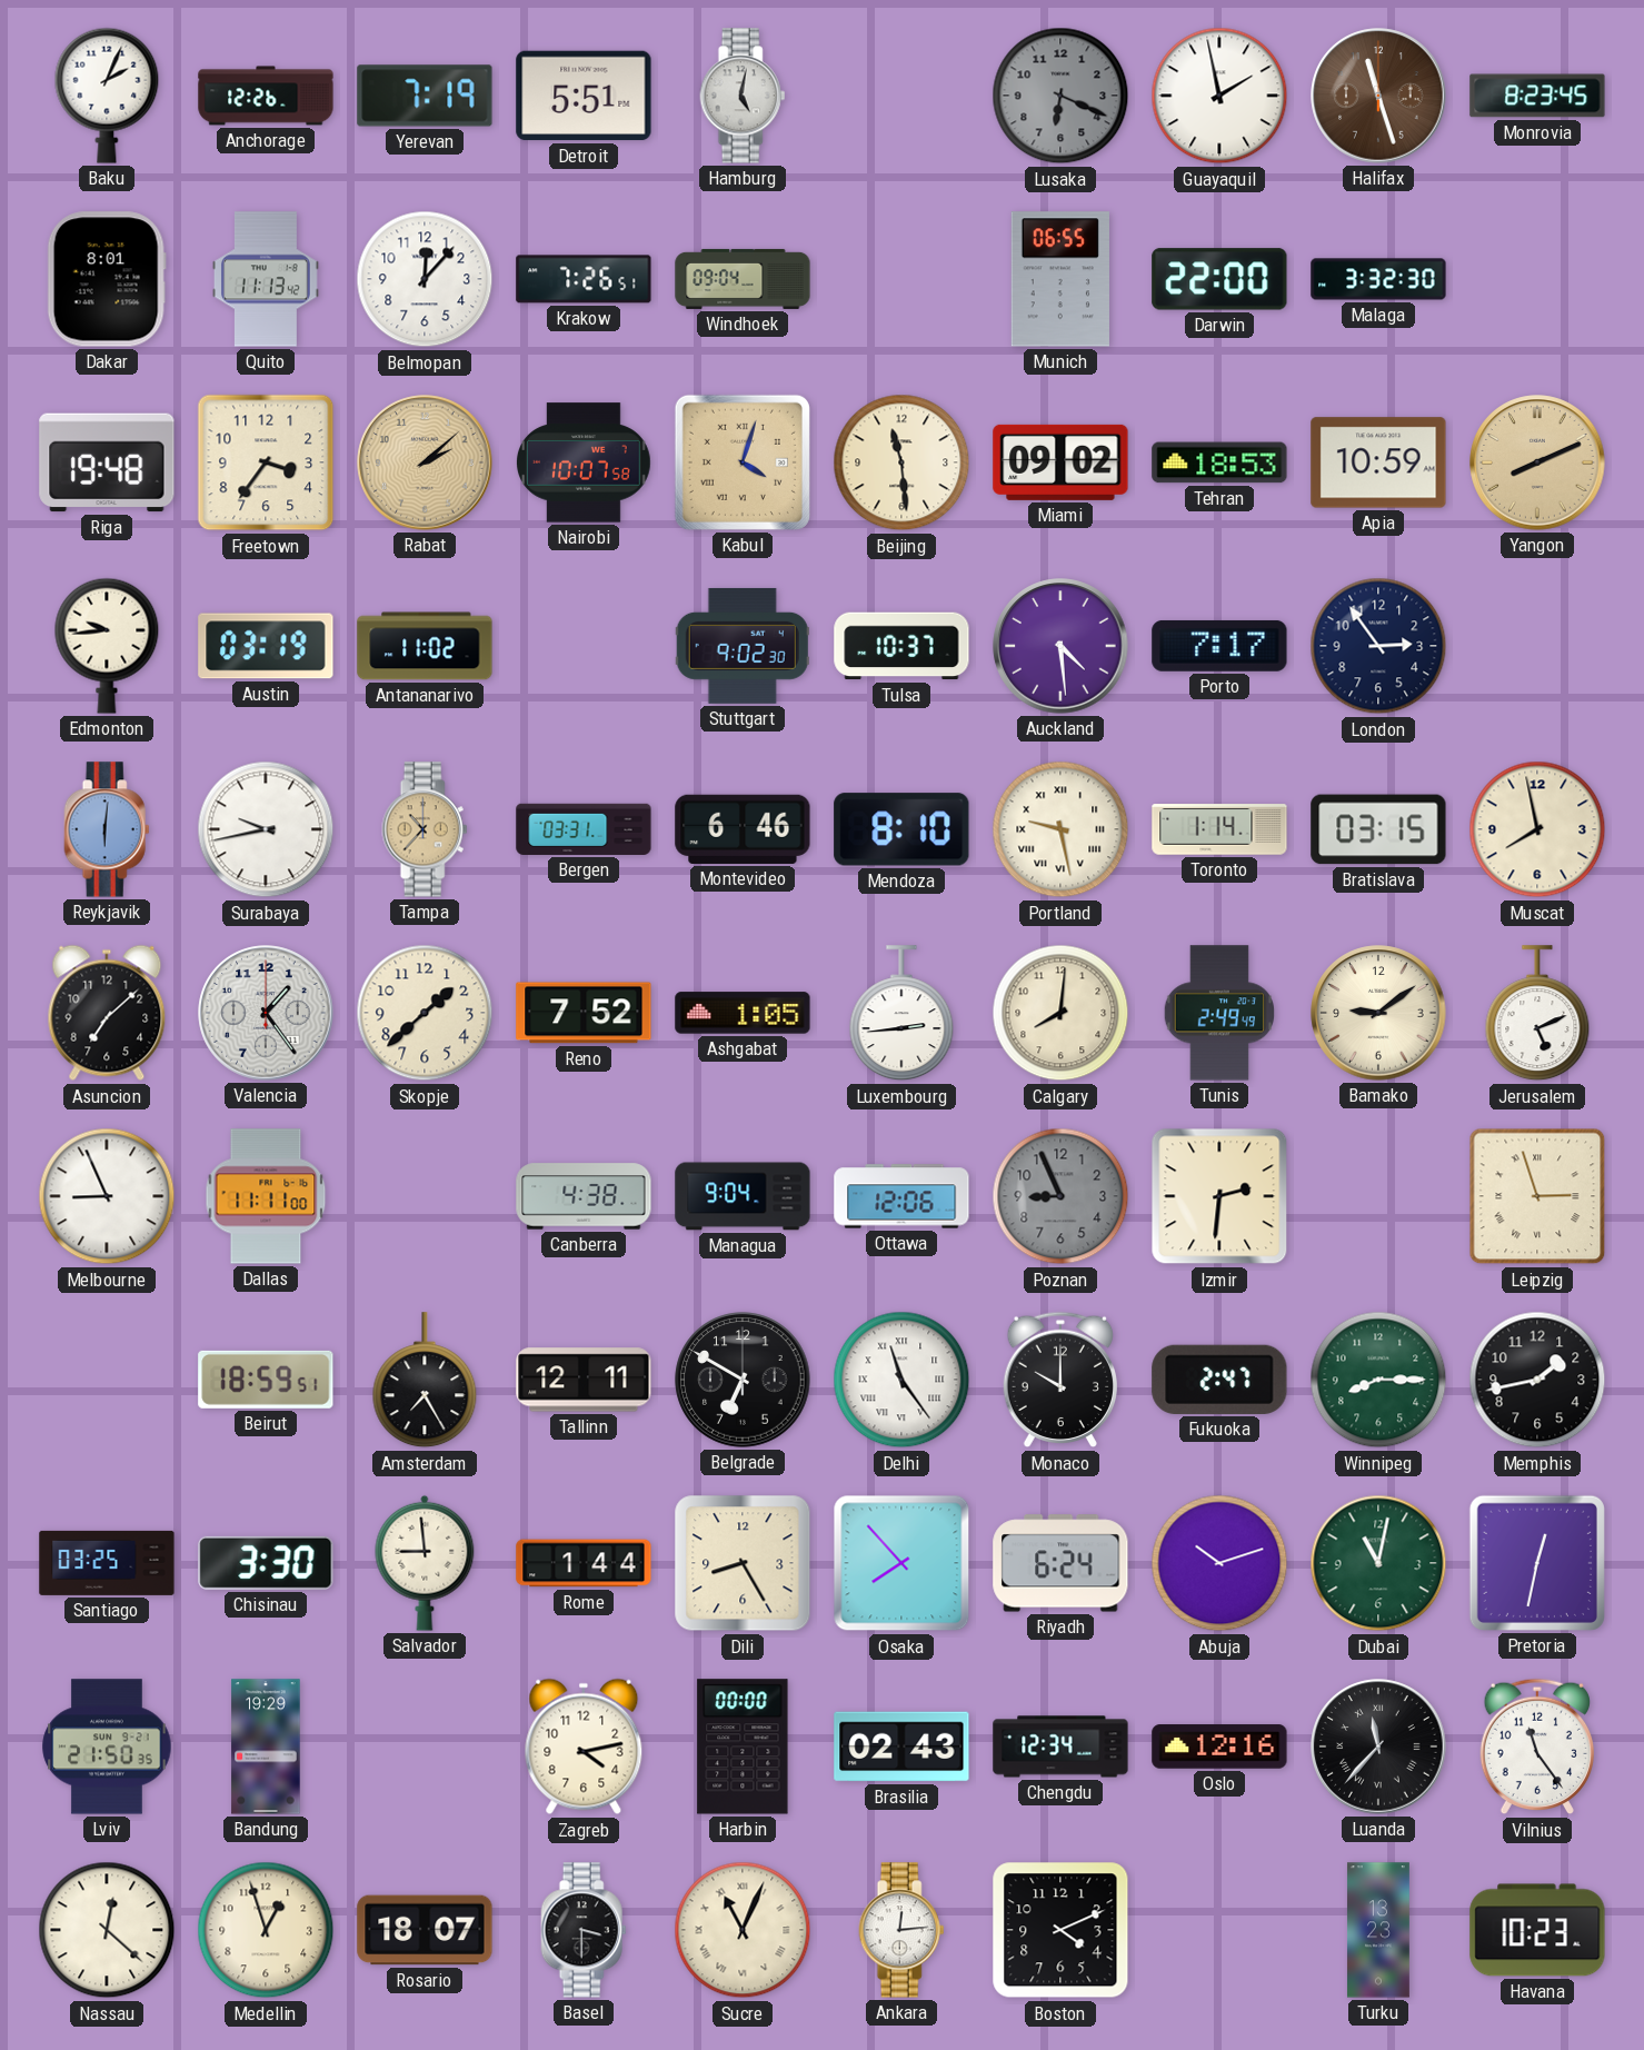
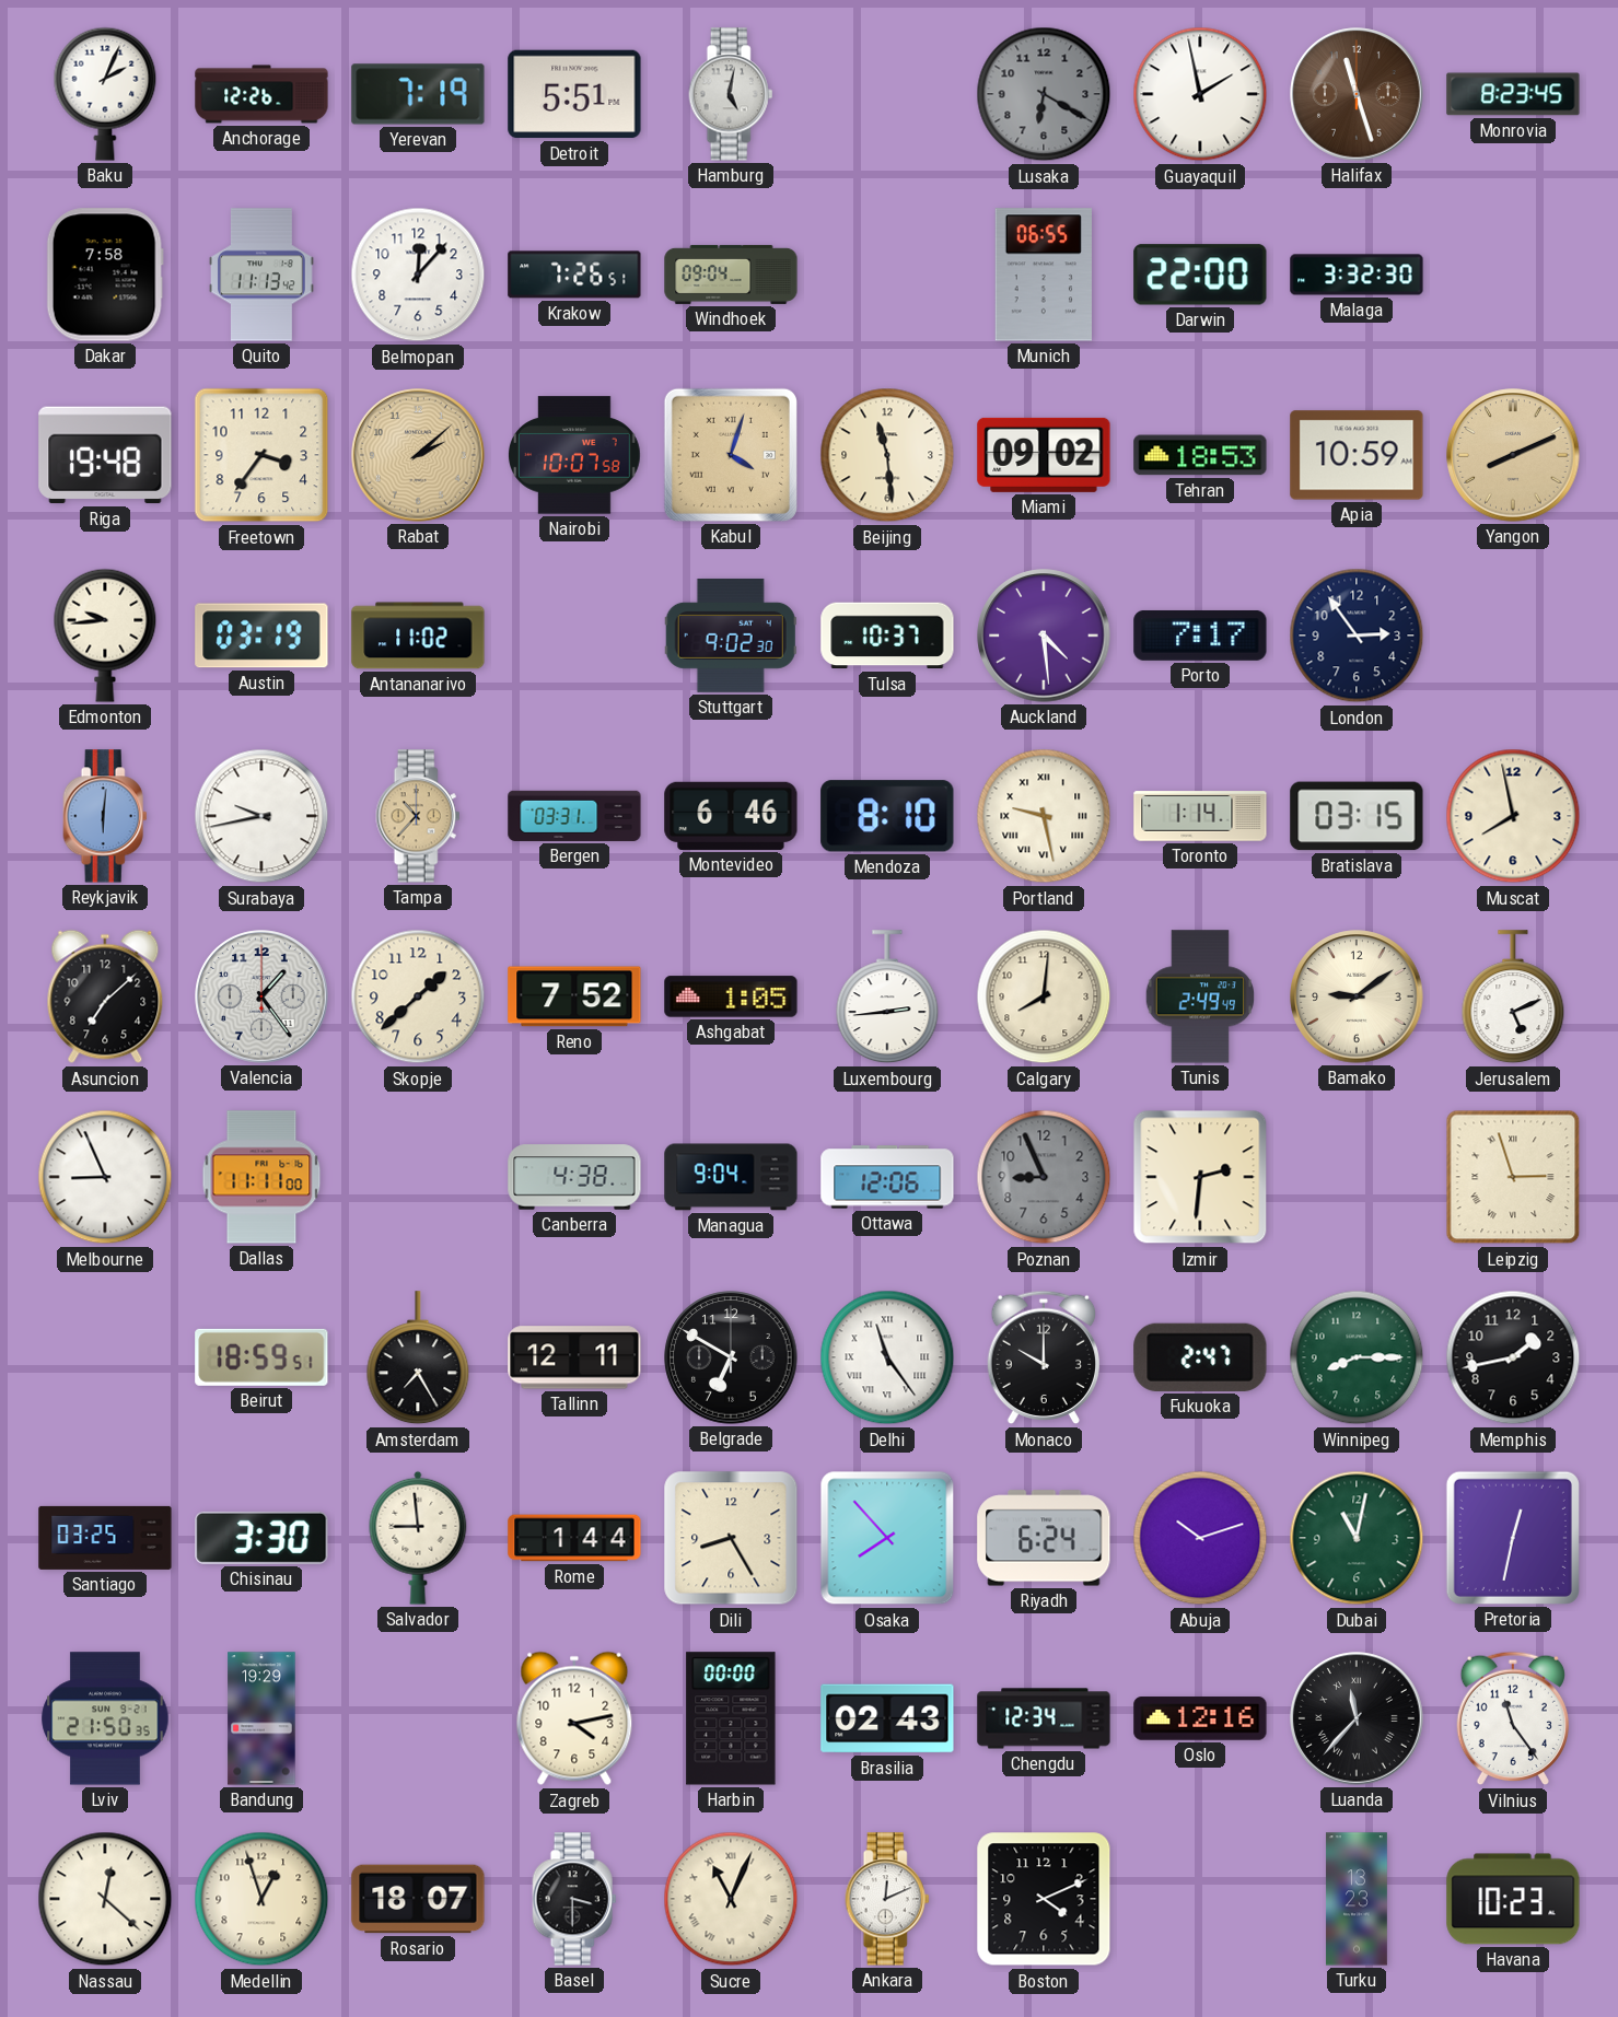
Lusaka: 6:19 -> 6:20
Dakar: 8:01 -> 7:58
Ankara: 12:14 -> 12:11
